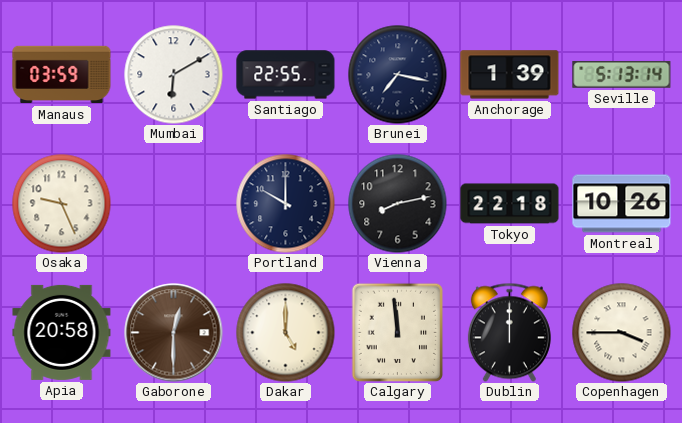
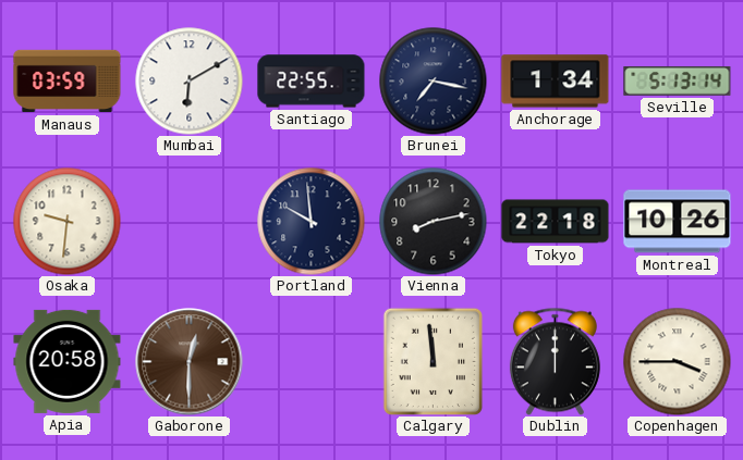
Anchorage: 1:39 -> 1:34
Osaka: 9:26 -> 9:31
Portland: 10:00 -> 9:59
Dakar: 5:00 -> none
